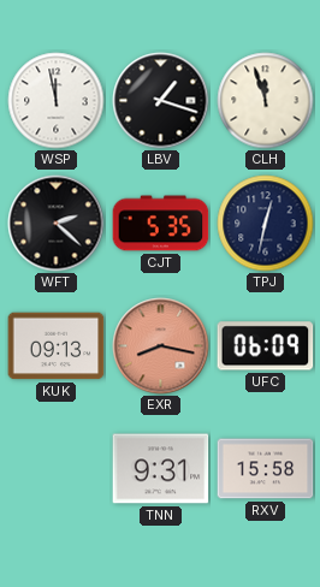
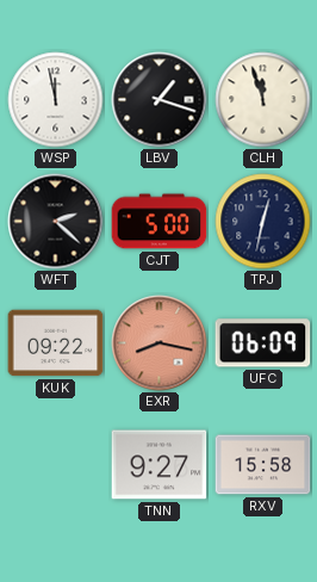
CJT: 5:35 -> 5:00
KUK: 09:13 -> 09:22
TNN: 9:31 -> 9:27
